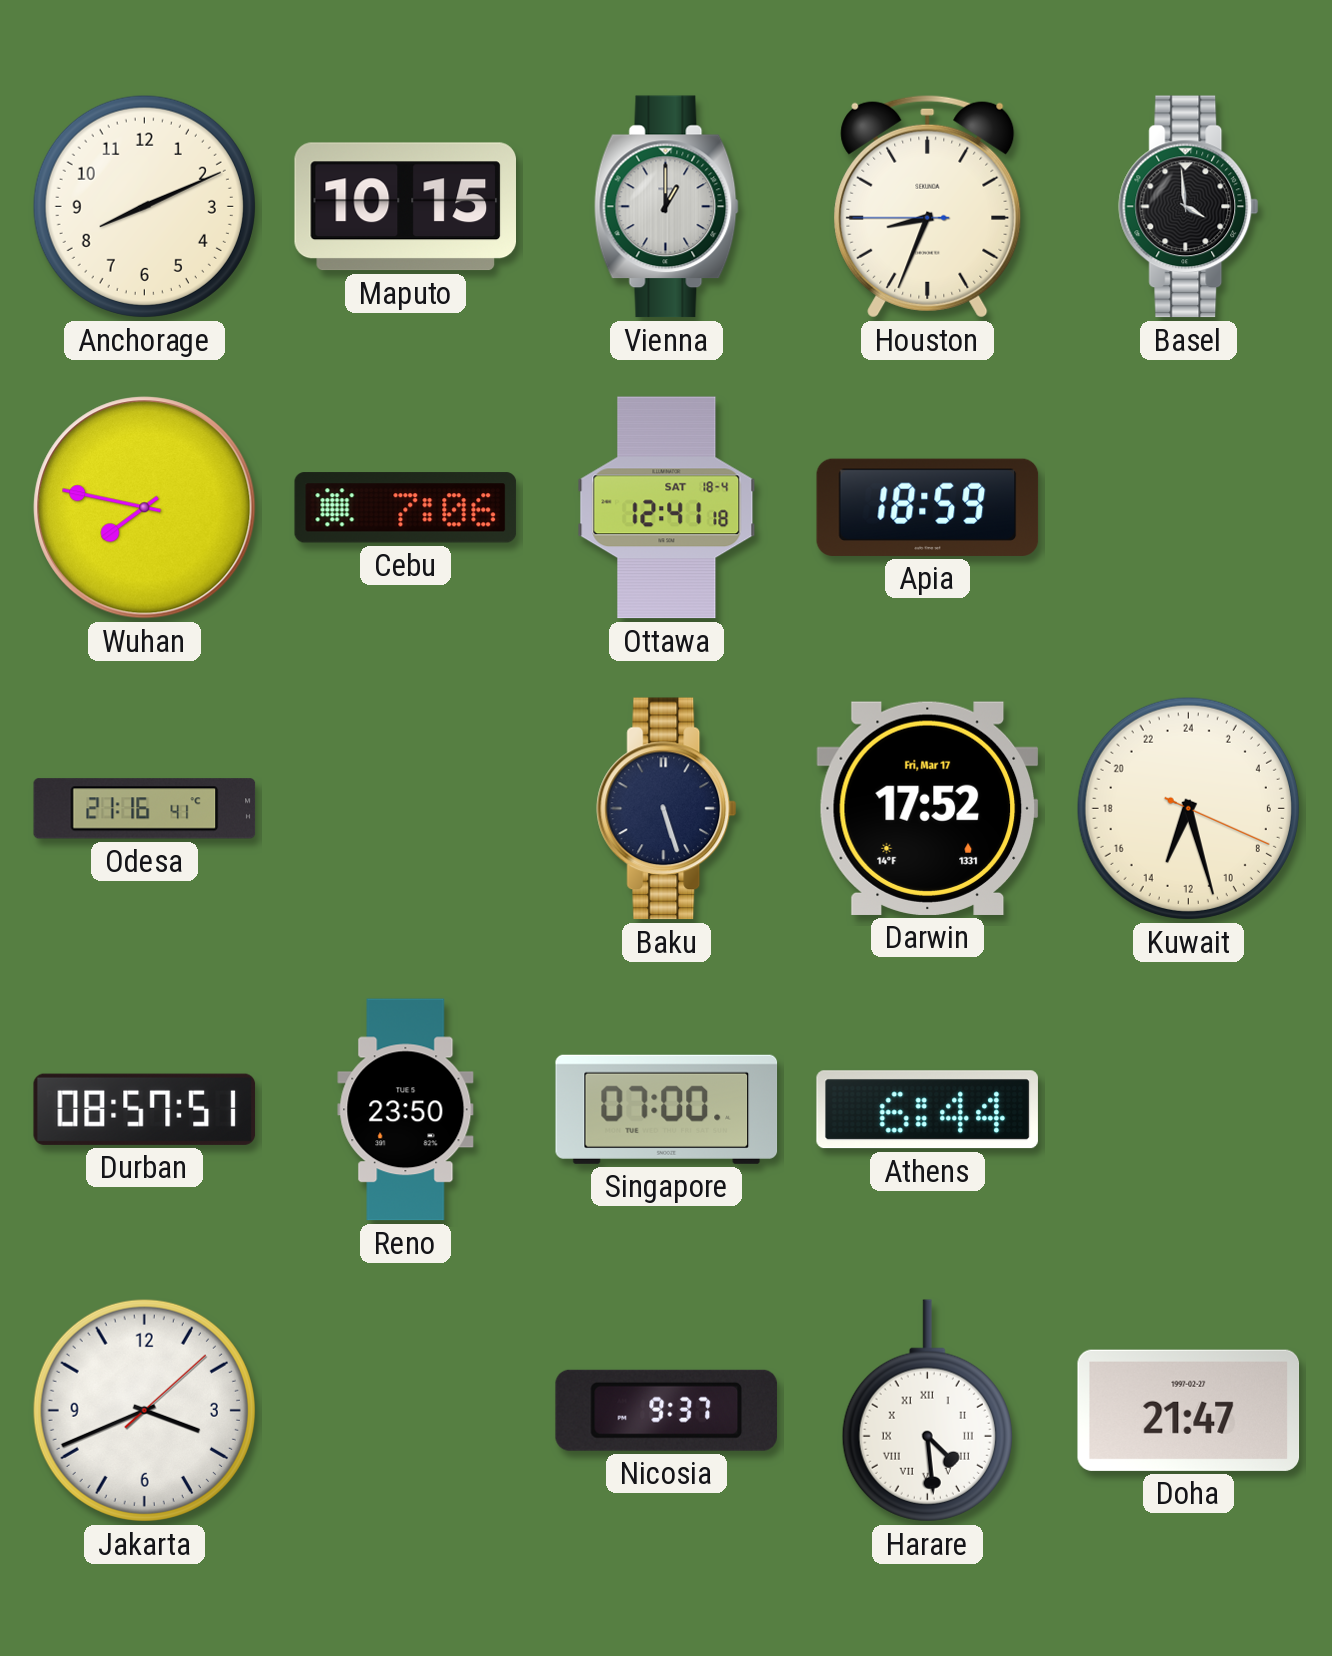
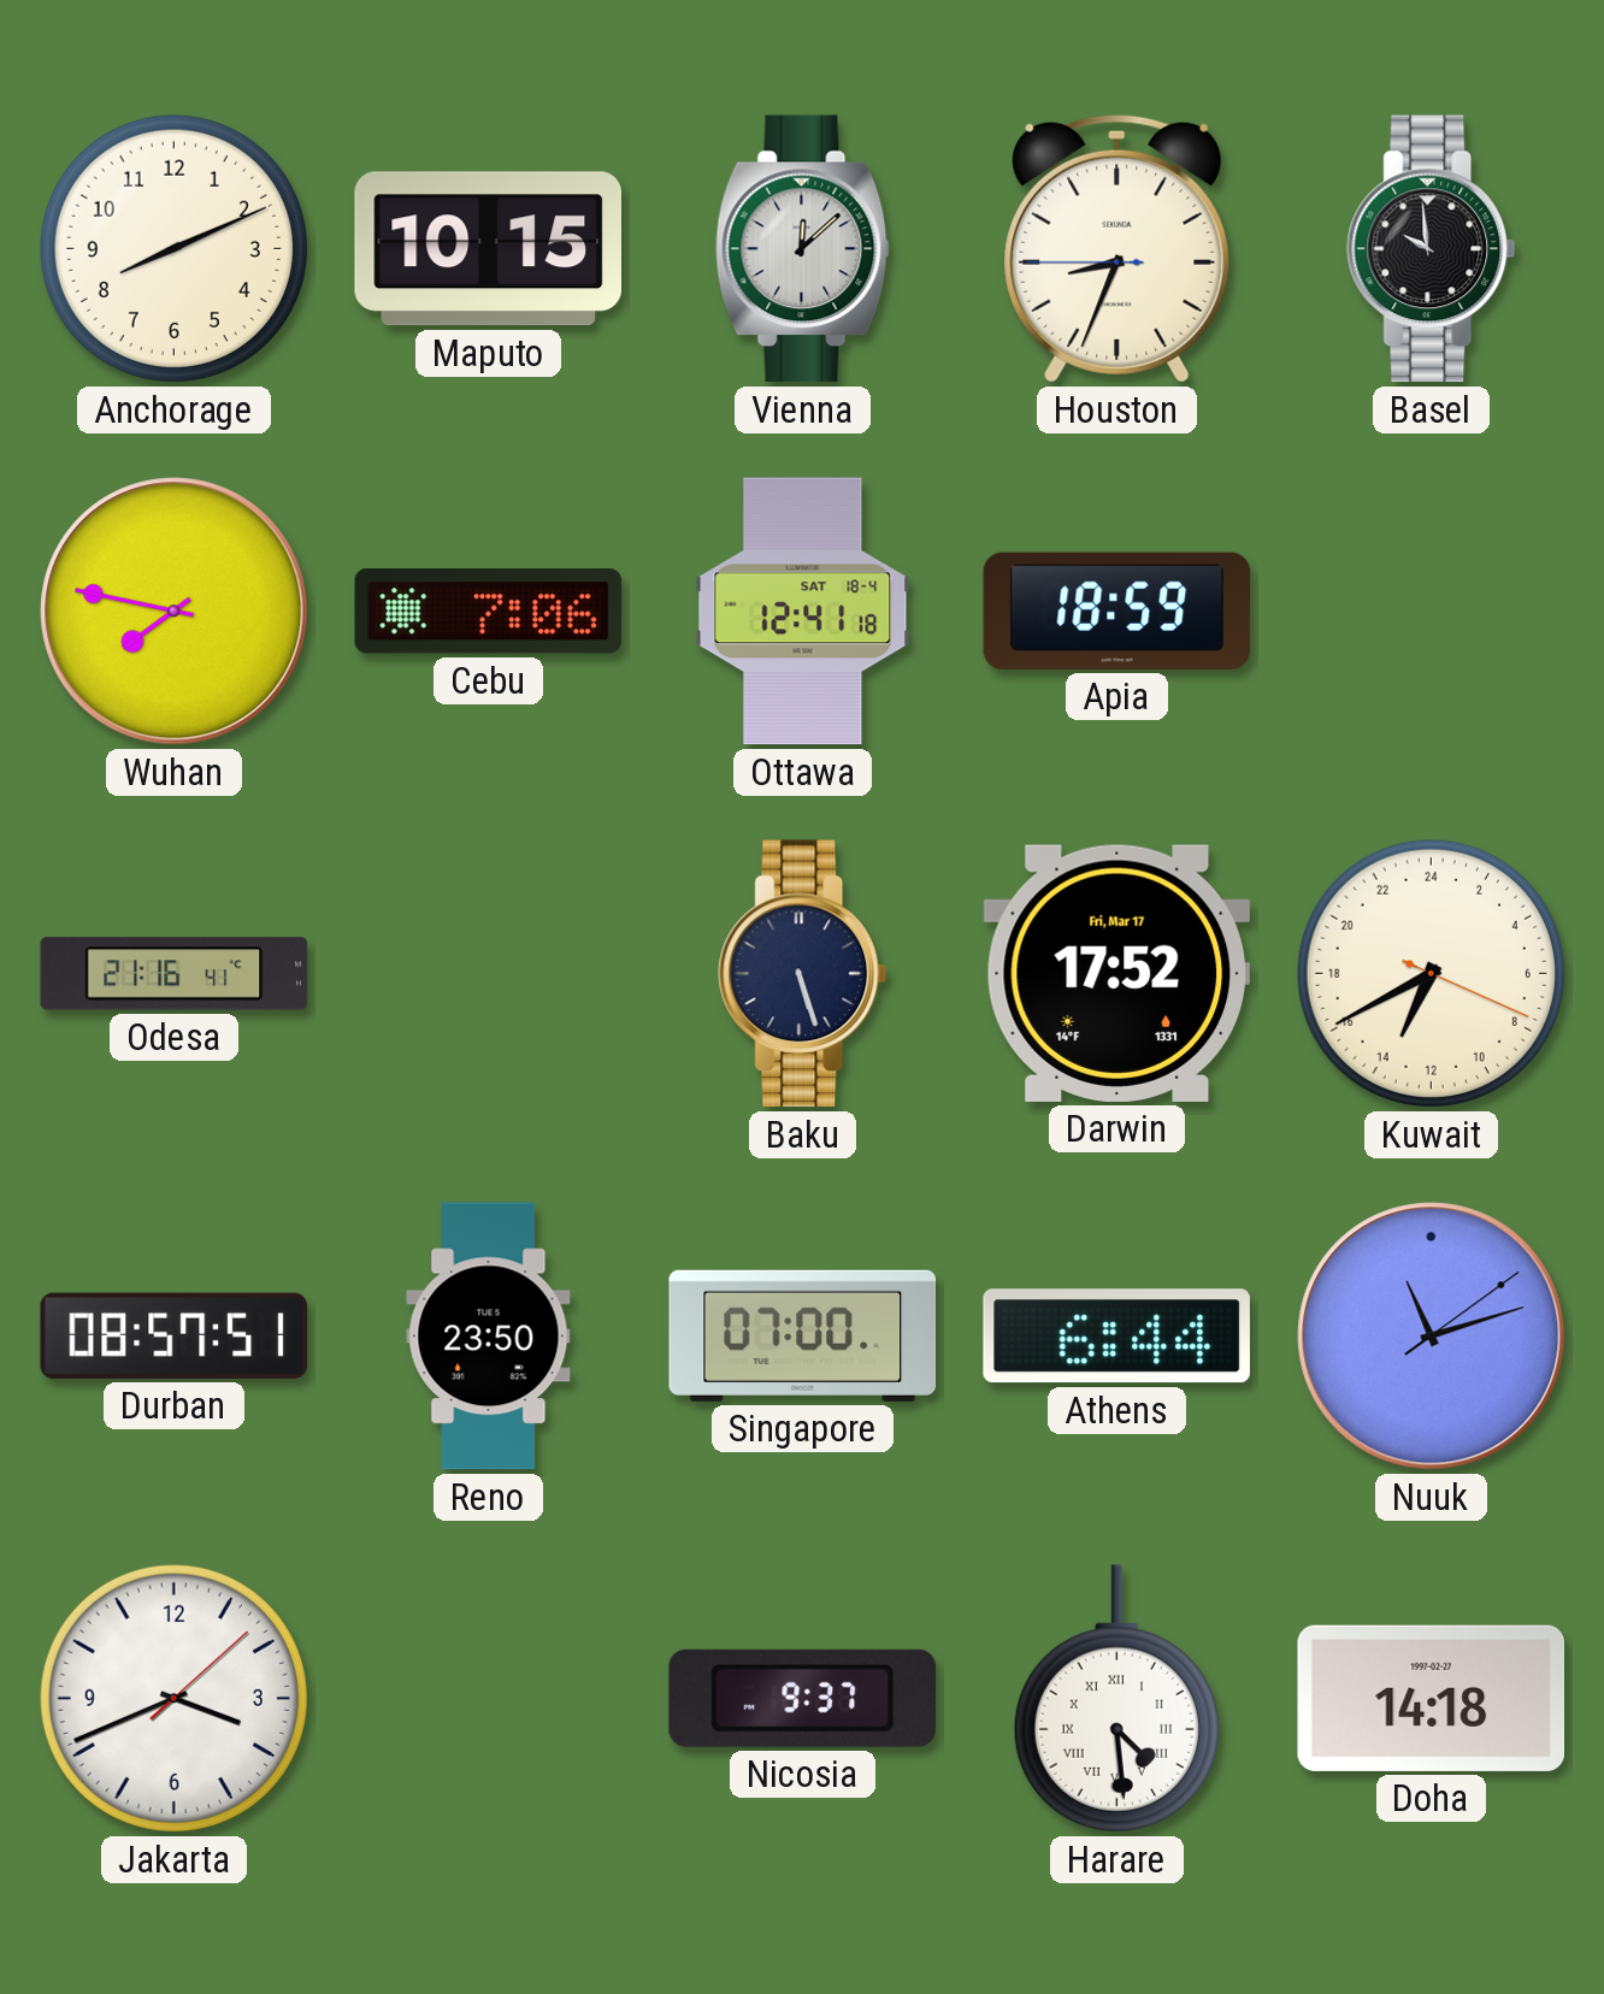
Vienna: 1:00 -> 12:08
Basel: 3:59 -> 9:59
Kuwait: 13:27 -> 13:40
Nuuk: none -> 11:12
Doha: 21:47 -> 14:18
